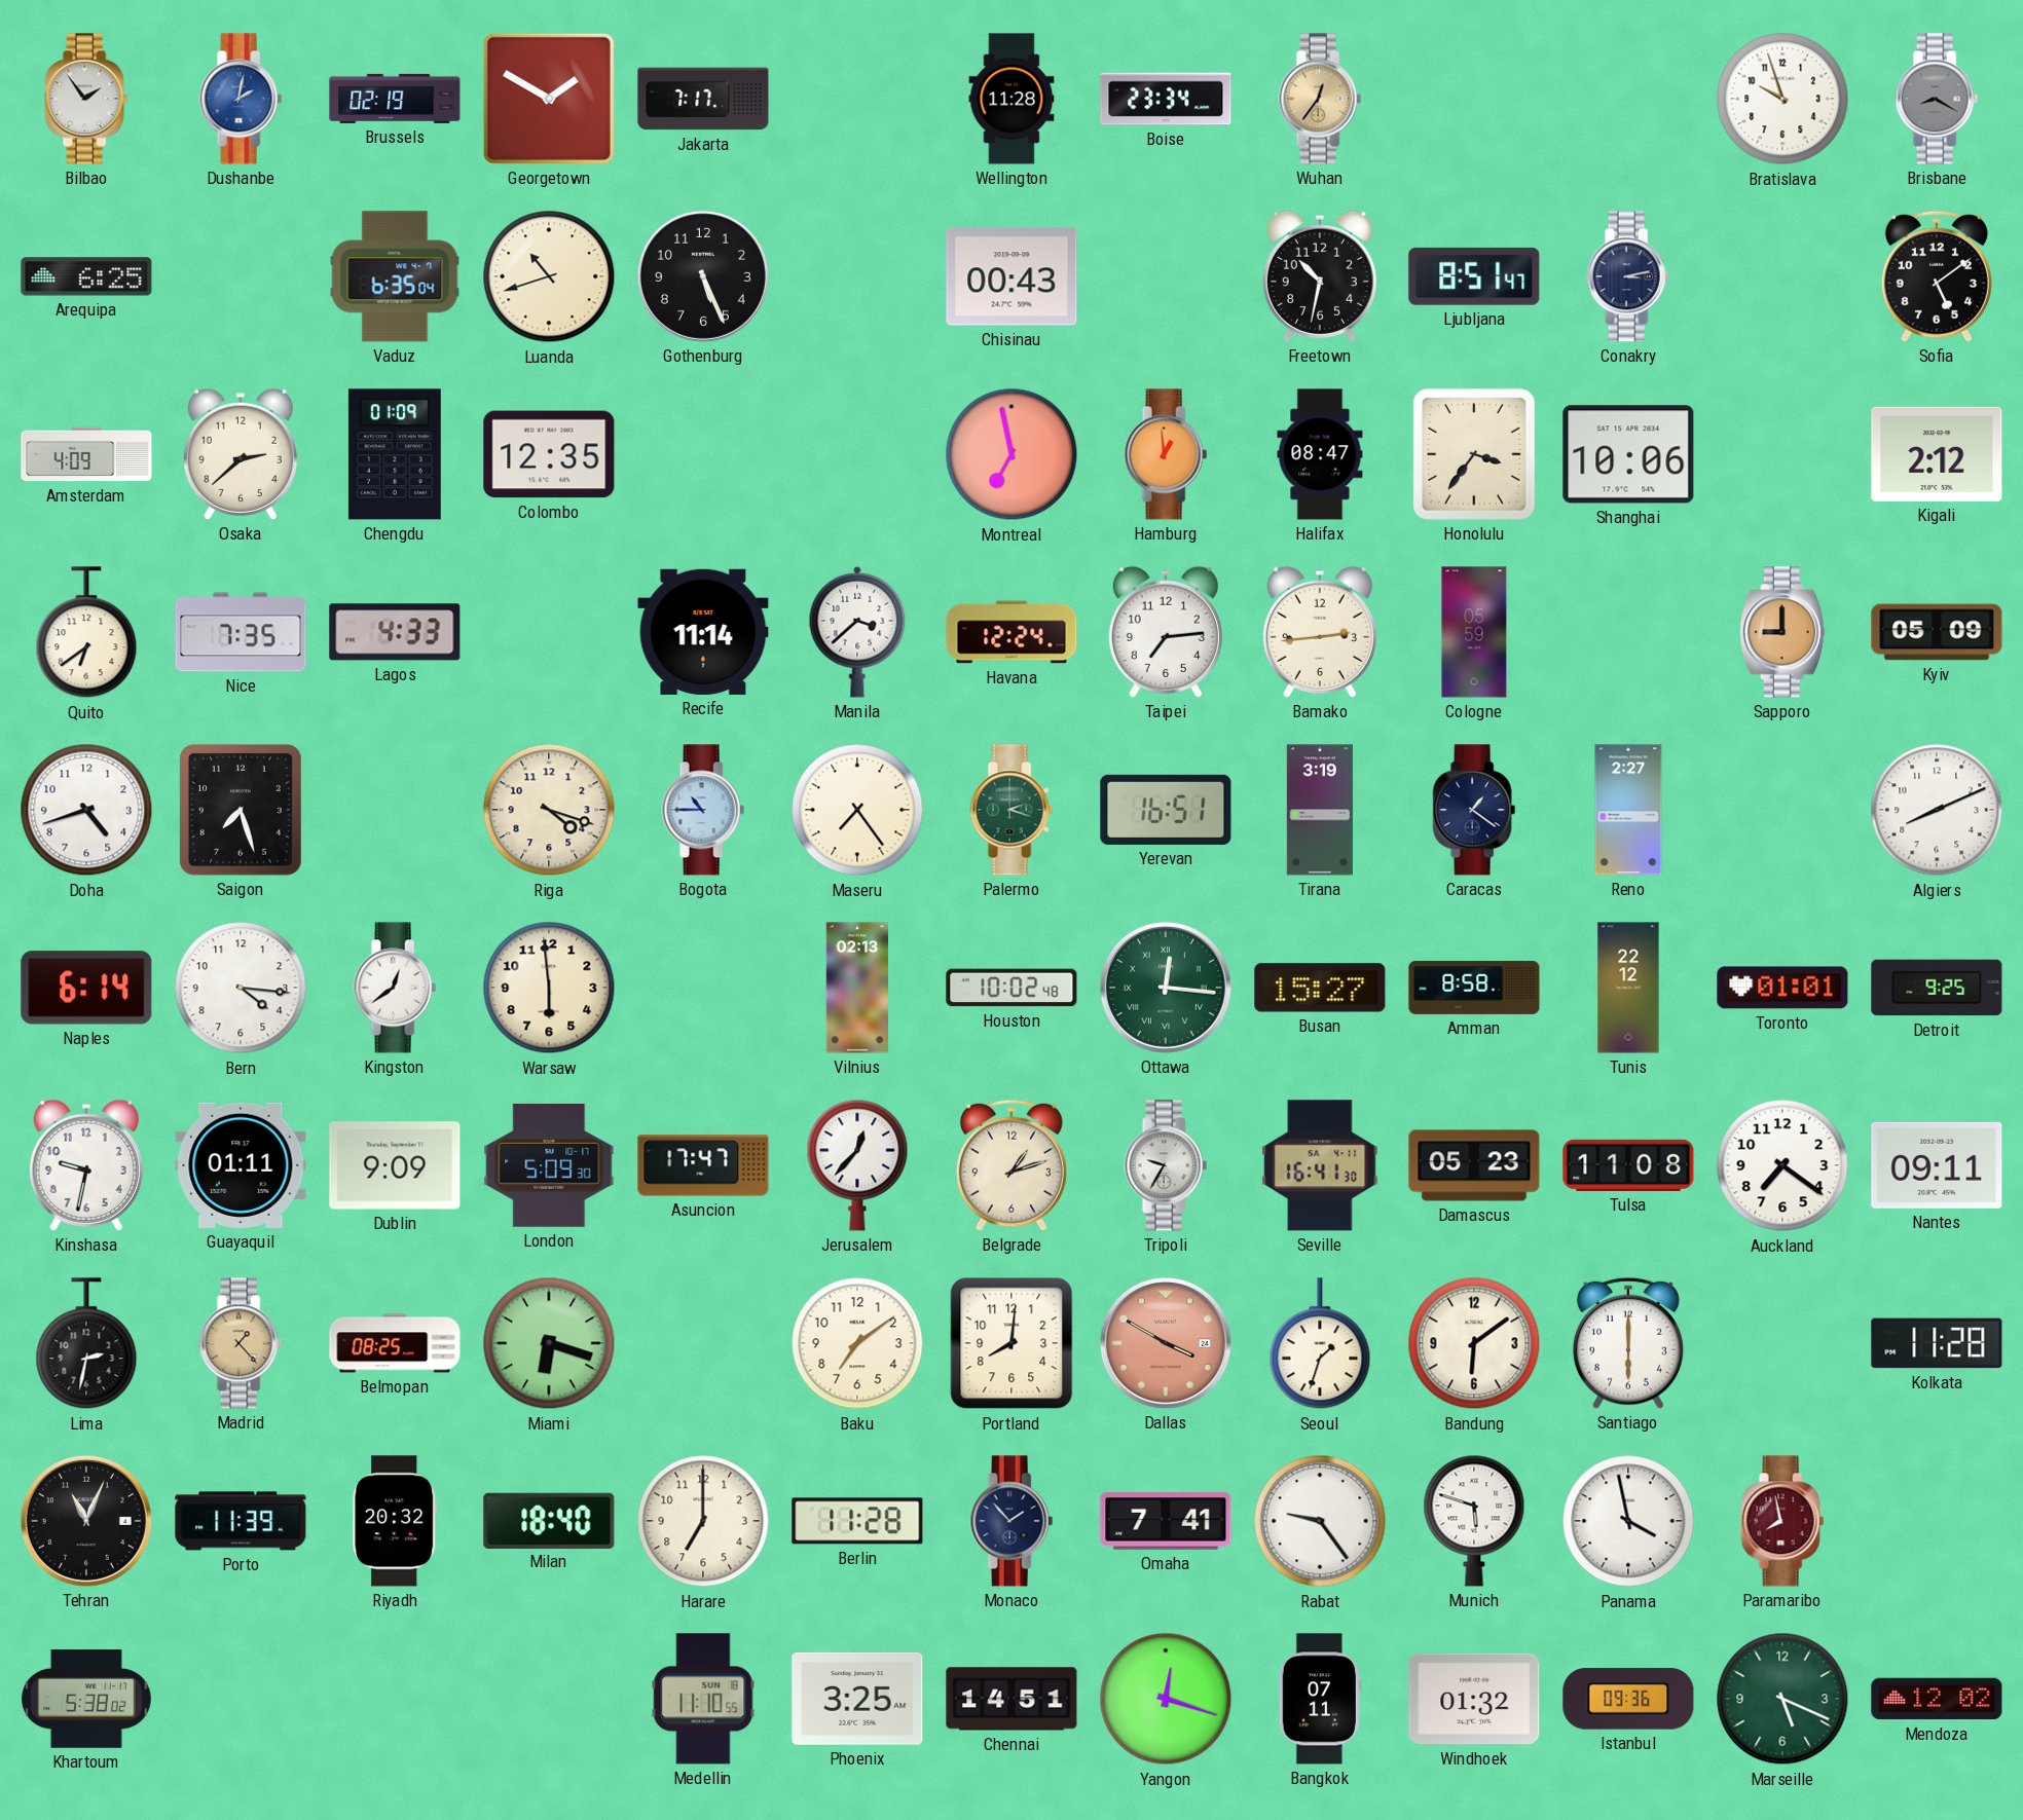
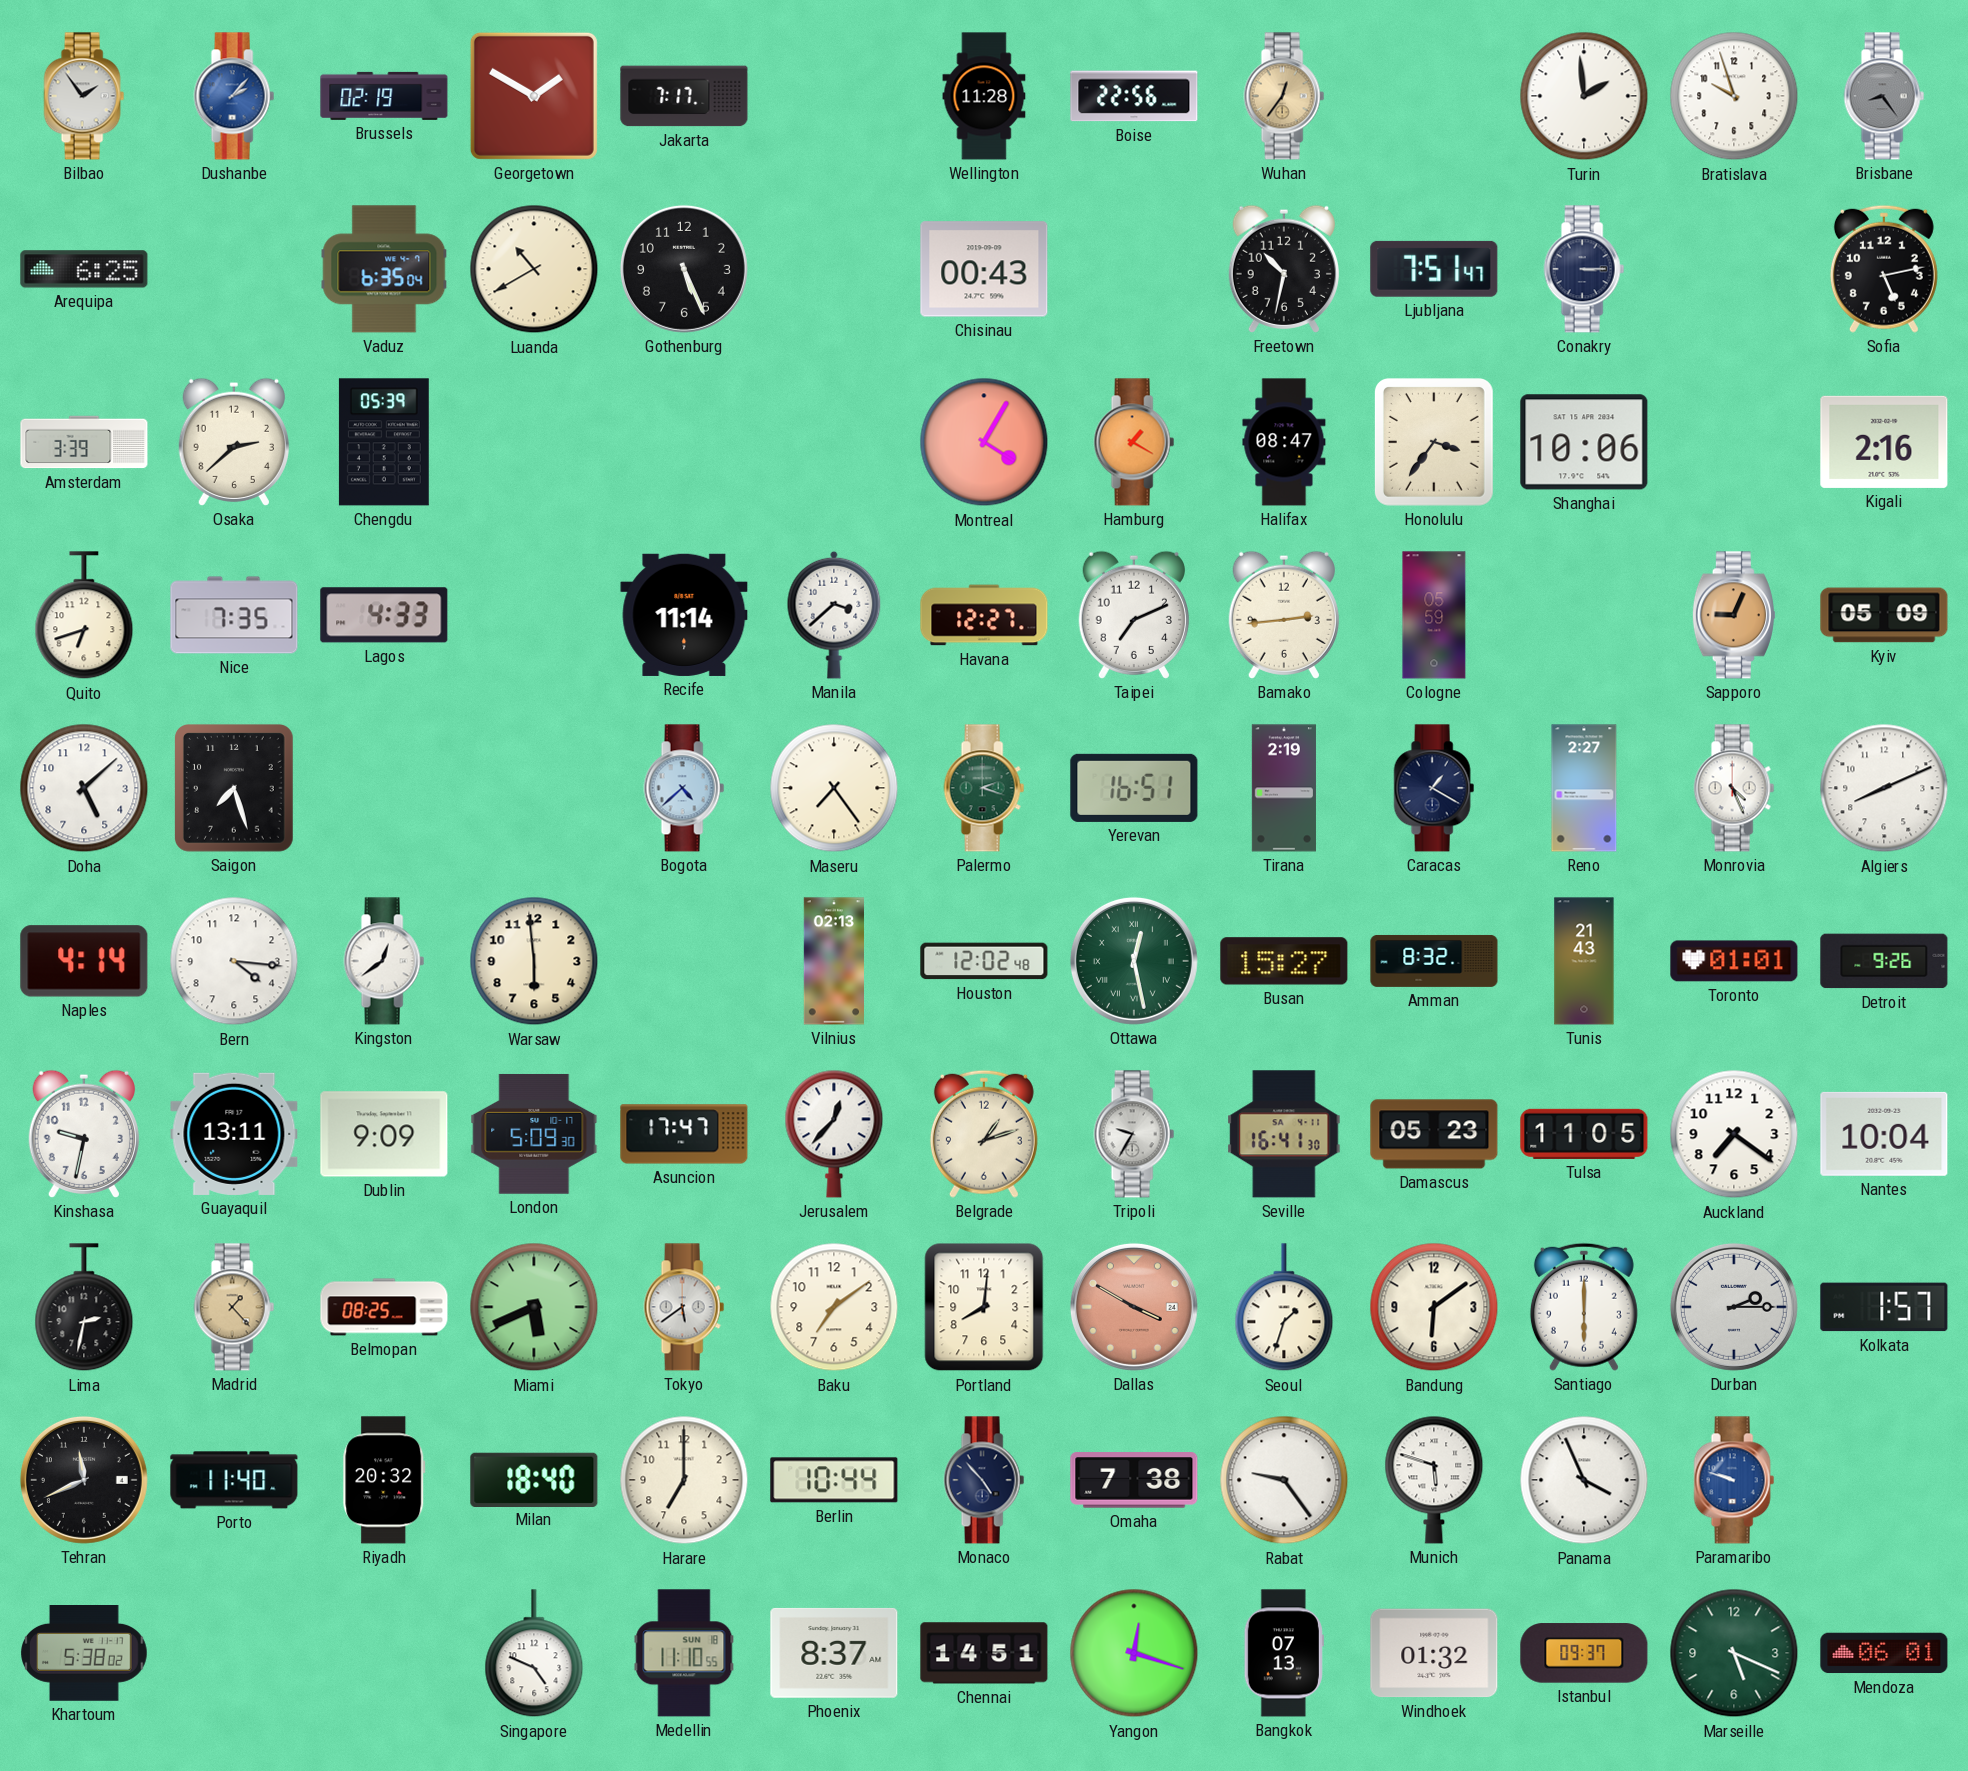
Dushanbe: 2:02 -> 2:07
Boise: 23:34 -> 22:56
Turin: none -> 1:59
Brisbane: 8:20 -> 8:24
Luanda: 10:42 -> 10:40
Ljubljana: 8:51 -> 7:51
Conakry: 3:13 -> 3:15
Sofia: 5:09 -> 5:13
Amsterdam: 4:09 -> 3:39
Chengdu: 01:09 -> 05:39
Colombo: 12:35 -> none
Montreal: 6:58 -> 4:05
Hamburg: 12:59 -> 1:20
Kigali: 2:12 -> 2:16
Quito: 6:39 -> 6:42
Havana: 12:24 -> 12:27
Taipei: 7:14 -> 7:11
Sapporo: 9:00 -> 9:04
Doha: 4:42 -> 5:08
Riga: 4:18 -> none
Bogota: 10:45 -> 4:38
Tirana: 3:19 -> 2:19
Caracas: 1:21 -> 1:20
Monrovia: none -> 4:26
Naples: 6:14 -> 4:14
Houston: 10:02 -> 12:02
Ottawa: 12:16 -> 12:28
Amman: 8:58 -> 8:32
Tunis: 22:12 -> 21:43
Detroit: 9:25 -> 9:26
Guayaquil: 01:11 -> 13:11
Tulsa: 11:08 -> 11:05
Nantes: 09:11 -> 10:04
Miami: 6:18 -> 5:41
Tokyo: none -> 5:39
Durban: none -> 2:15
Kolkata: 11:28 -> 1:57
Tehran: 11:04 -> 11:41
Porto: 11:39 -> 11:40
Berlin: 11:28 -> 10:44
Monaco: 1:53 -> 4:53
Omaha: 7:41 -> 7:38
Panama: 3:58 -> 3:56
Paramaribo: 7:58 -> 9:48
Paramaribo dial: burgundy -> blue
Singapore: none -> 4:49
Phoenix: 3:25 -> 8:37
Bangkok: 07:11 -> 07:13
Istanbul: 09:36 -> 09:37
Mendoza: 12:02 -> 06:01
